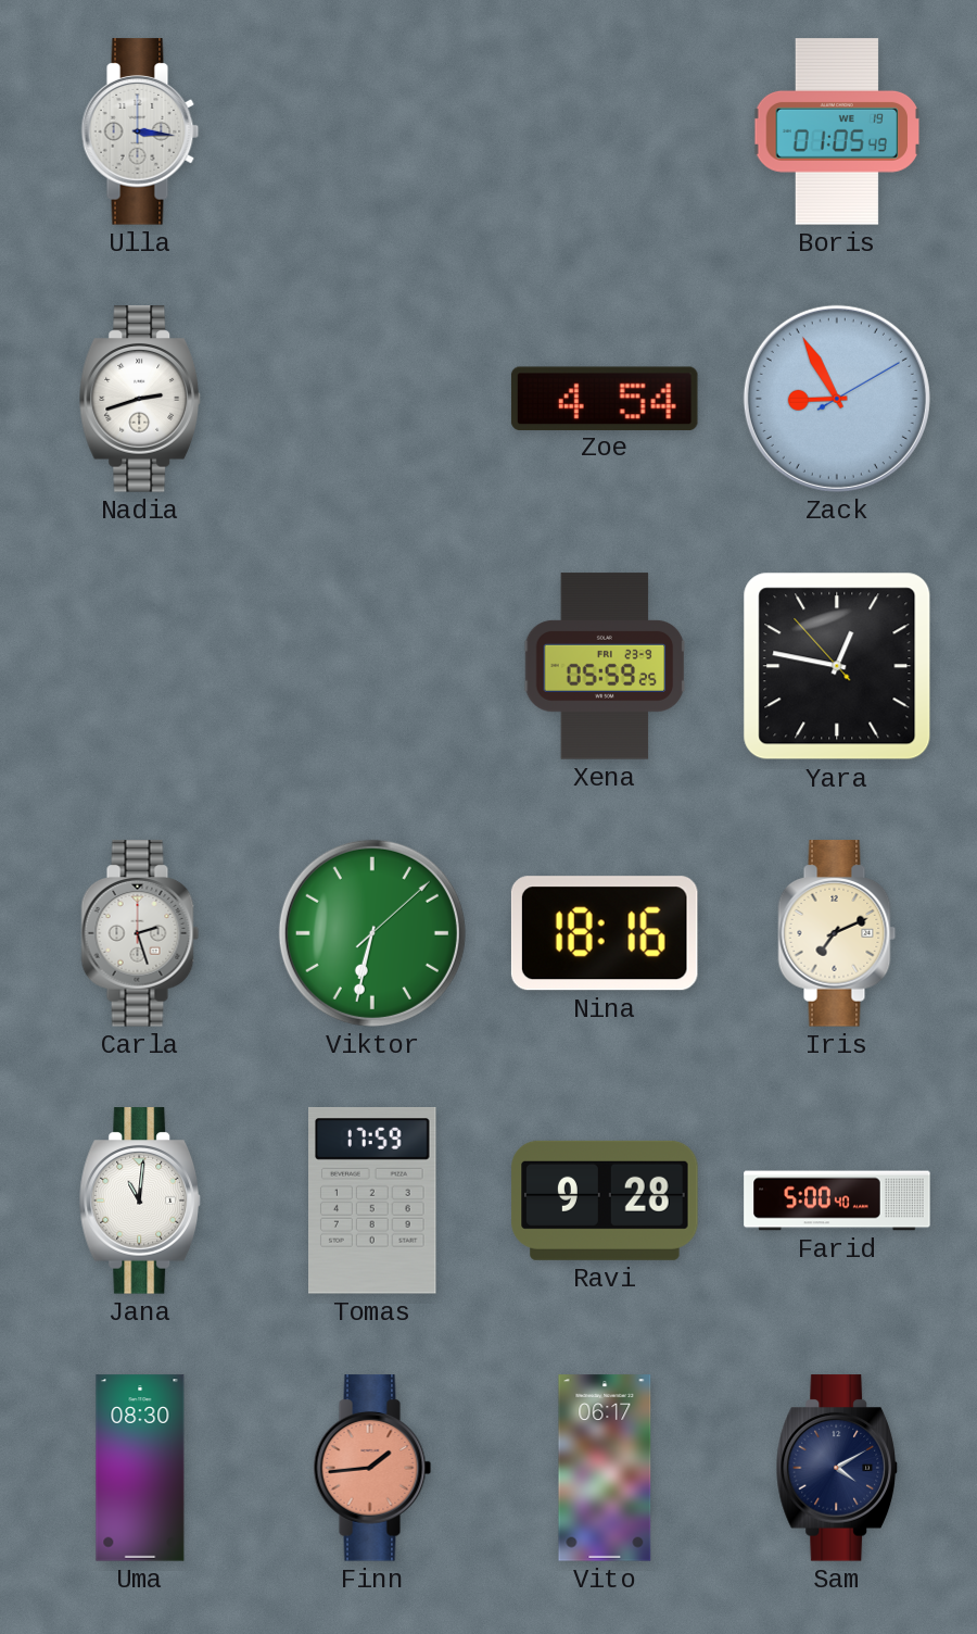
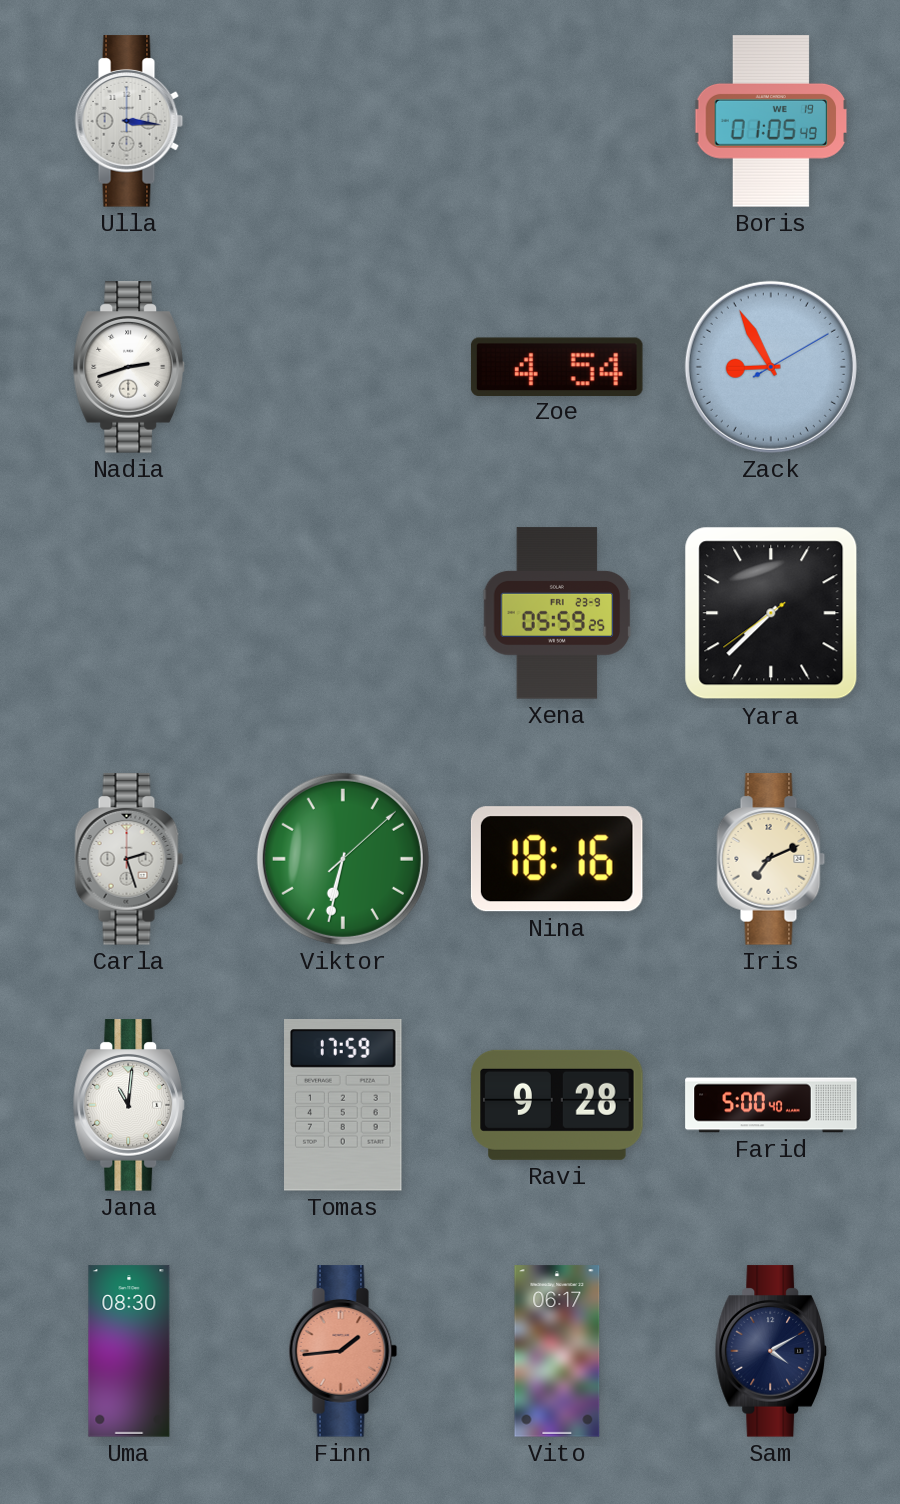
Yara: 12:46 -> 7:37
